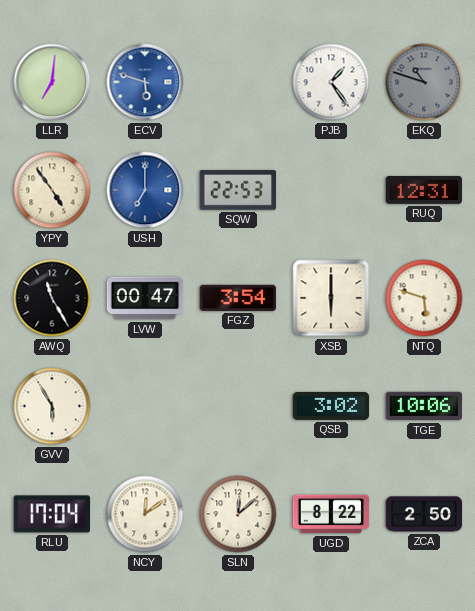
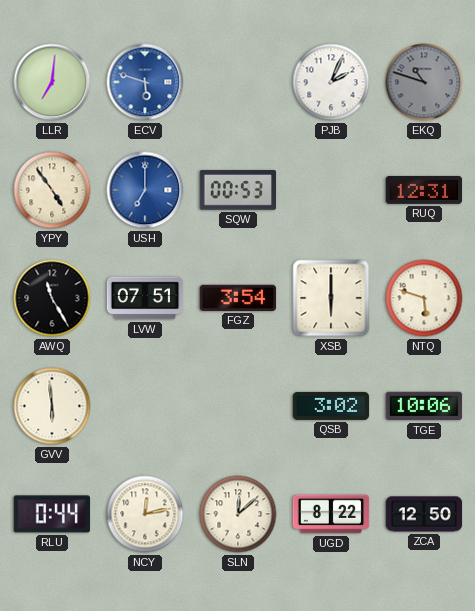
PJB: 1:24 -> 2:04
SQW: 22:53 -> 00:53
LVW: 00:47 -> 07:51
GVV: 5:55 -> 5:59
RLU: 17:04 -> 0:44
NCY: 12:09 -> 12:13
ZCA: 2:50 -> 12:50
